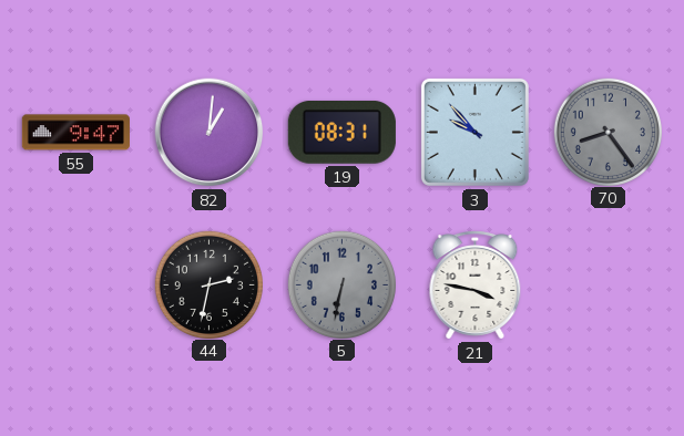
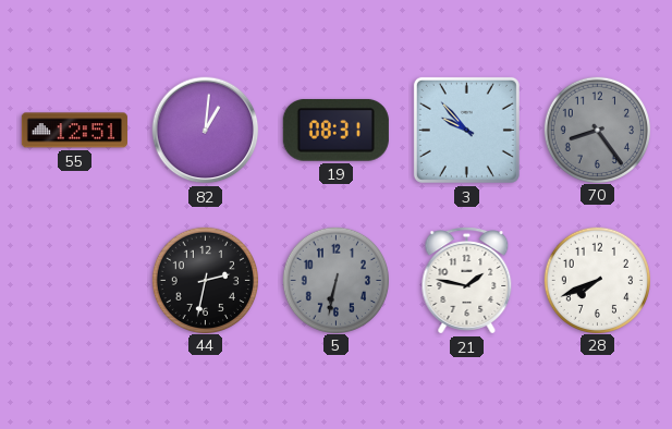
55: 9:47 -> 12:51
21: 3:47 -> 1:47
28: none -> 7:41
